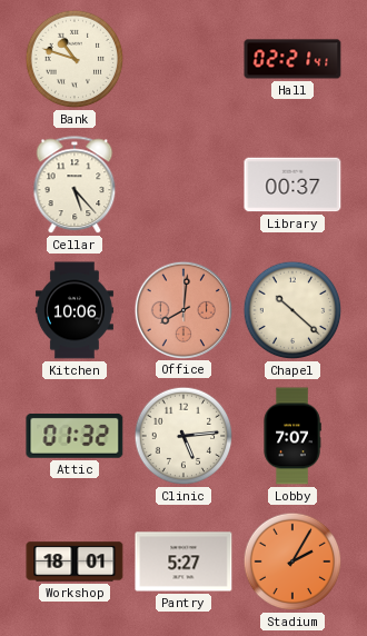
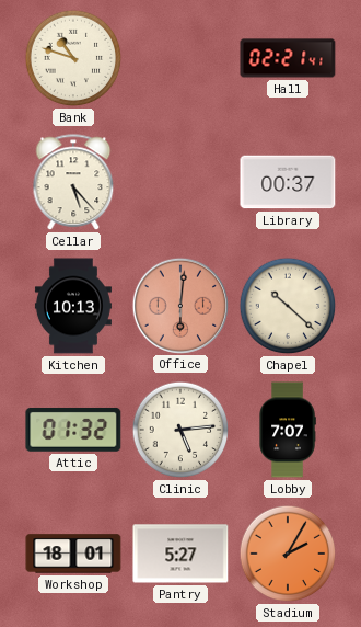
Kitchen: 10:06 -> 10:13
Office: 8:01 -> 6:01
